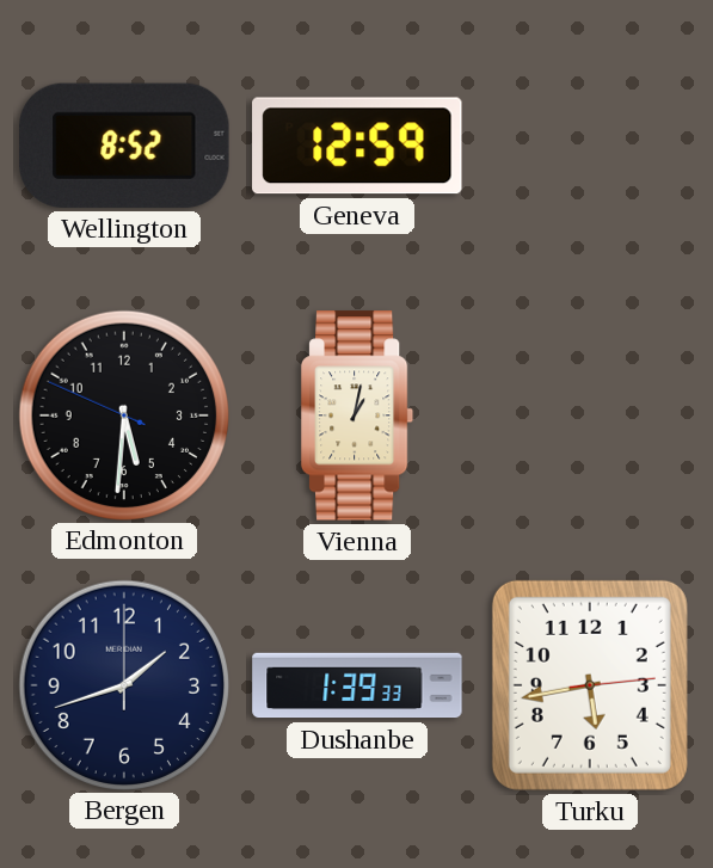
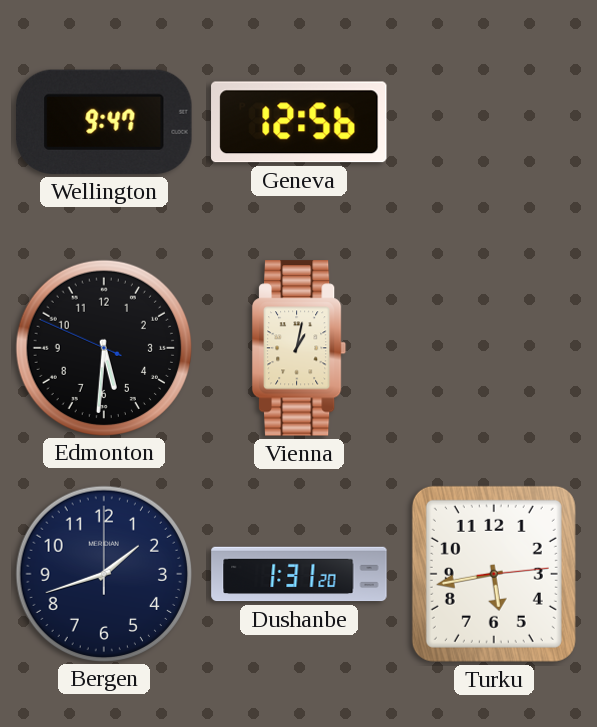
Wellington: 8:52 -> 9:47
Geneva: 12:59 -> 12:56
Dushanbe: 1:39 -> 1:31
